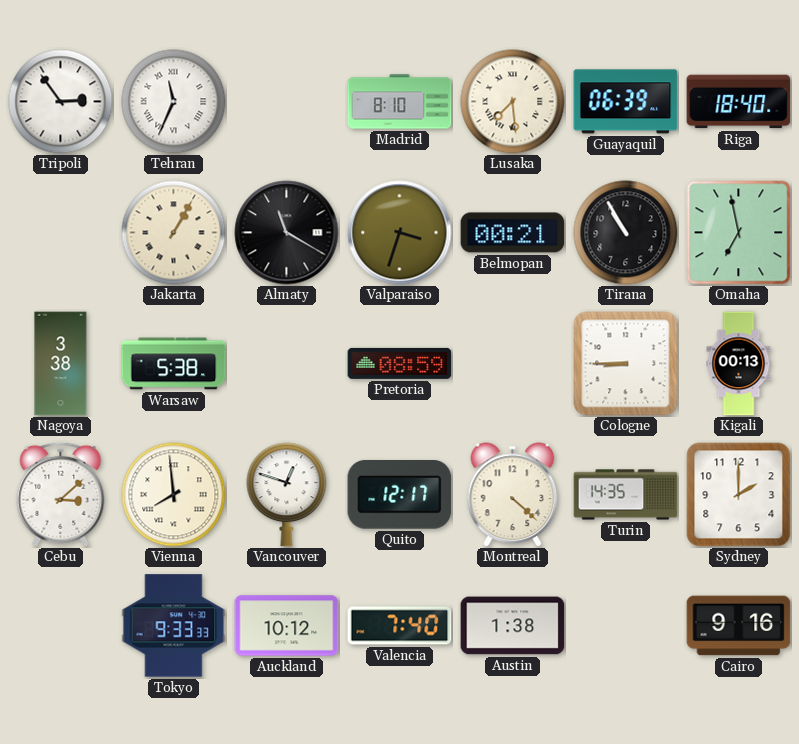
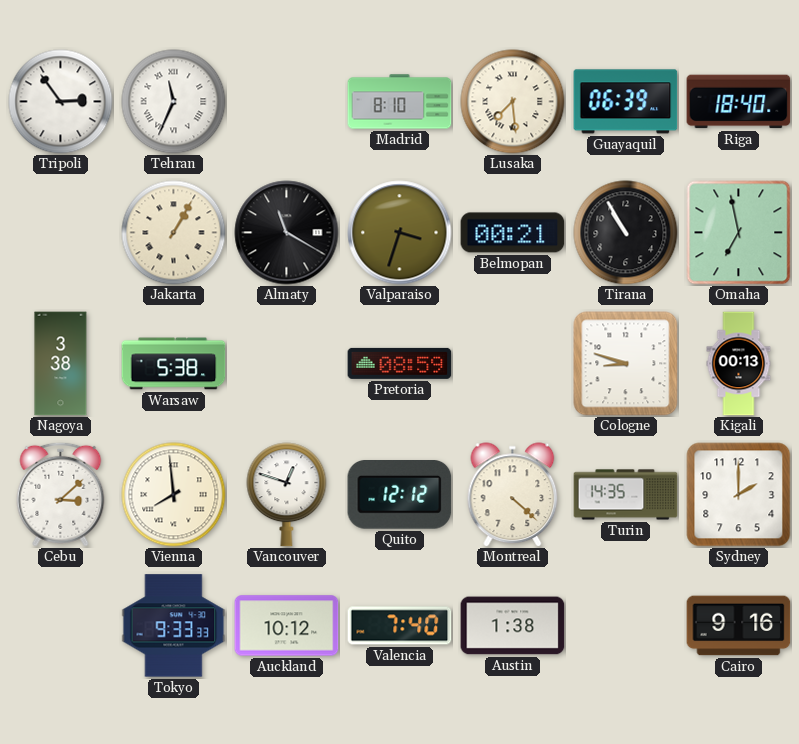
Cologne: 8:45 -> 8:48
Quito: 12:17 -> 12:12
